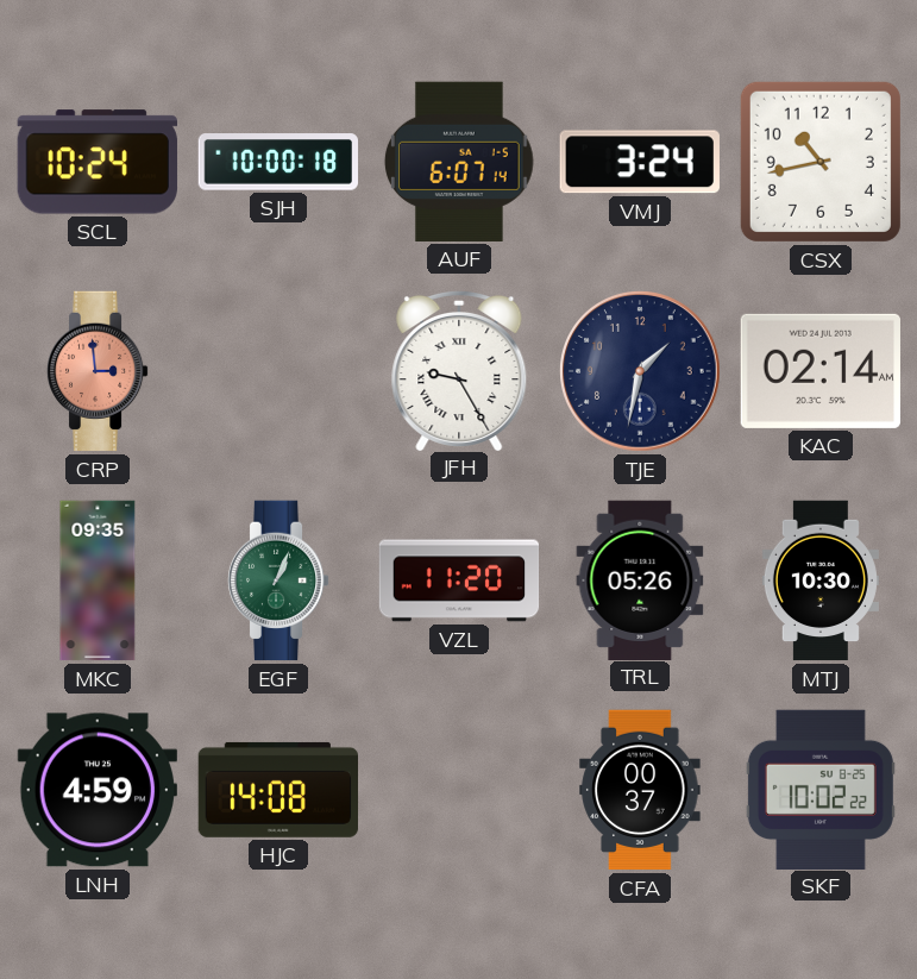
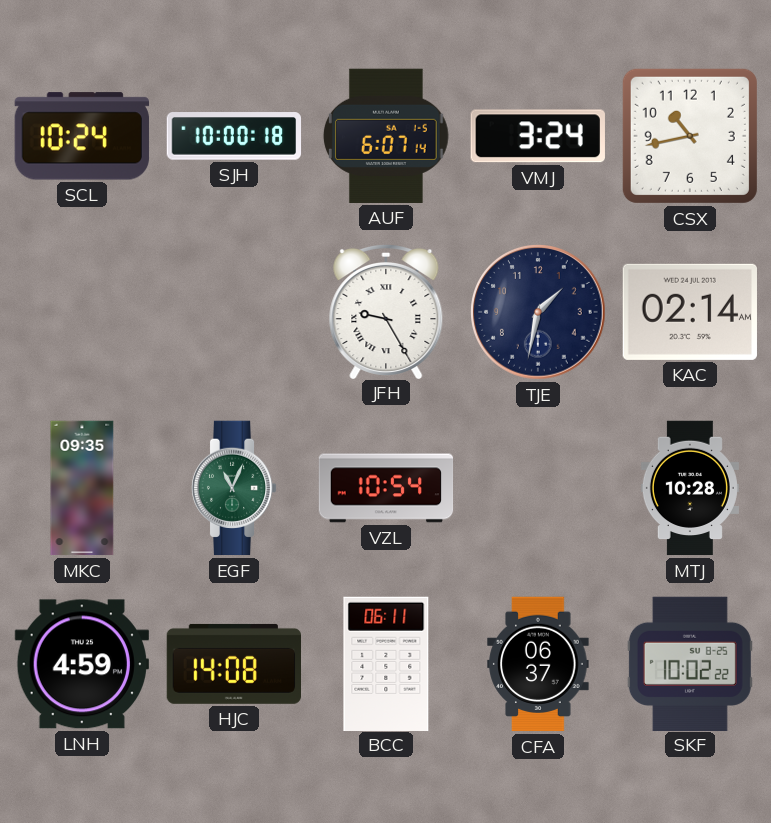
CRP: 2:59 -> none
EGF: 1:04 -> 11:04
VZL: 11:20 -> 10:54
TRL: 05:26 -> none
MTJ: 10:30 -> 10:28
BCC: none -> 06:11
CFA: 00:37 -> 06:37
